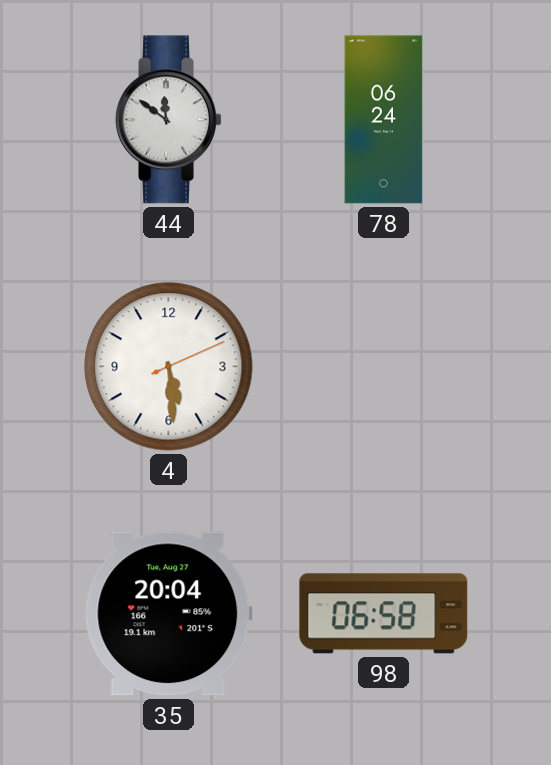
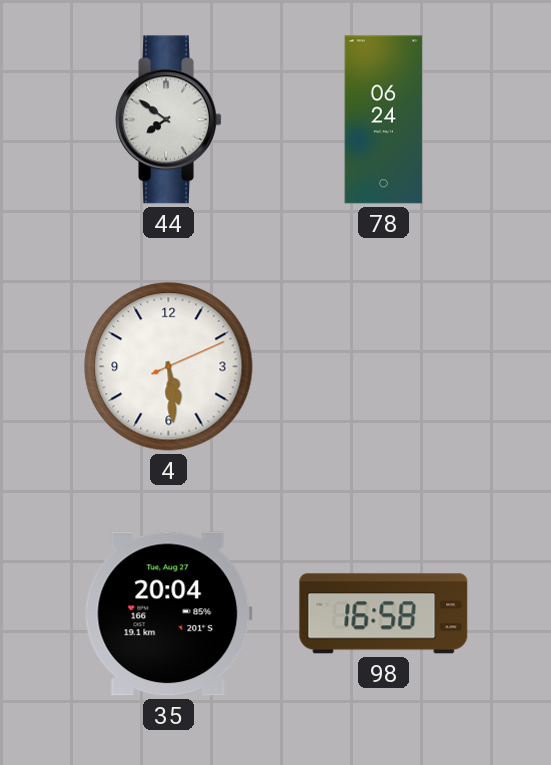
44: 11:51 -> 7:51
98: 06:58 -> 16:58
